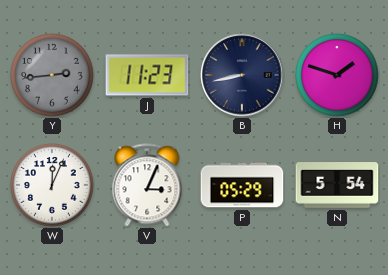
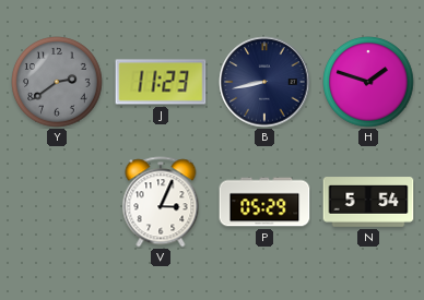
Y: 2:44 -> 2:39
W: 12:04 -> none
